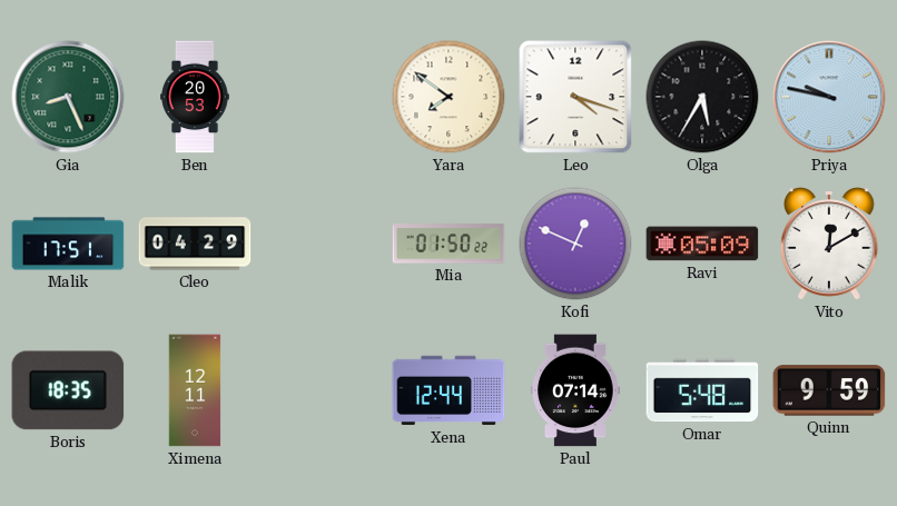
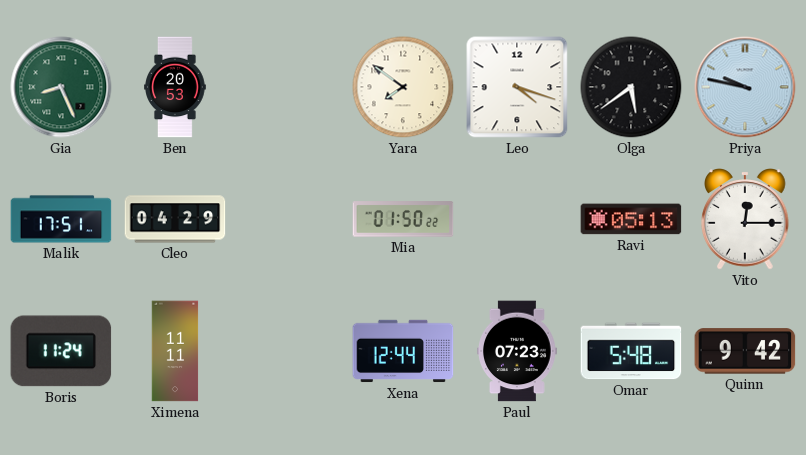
Olga: 5:35 -> 5:39
Kofi: 12:49 -> none
Ravi: 05:09 -> 05:13
Vito: 12:10 -> 12:15
Boris: 18:35 -> 11:24
Ximena: 12:11 -> 11:11
Paul: 07:14 -> 07:23
Quinn: 9:59 -> 9:42
